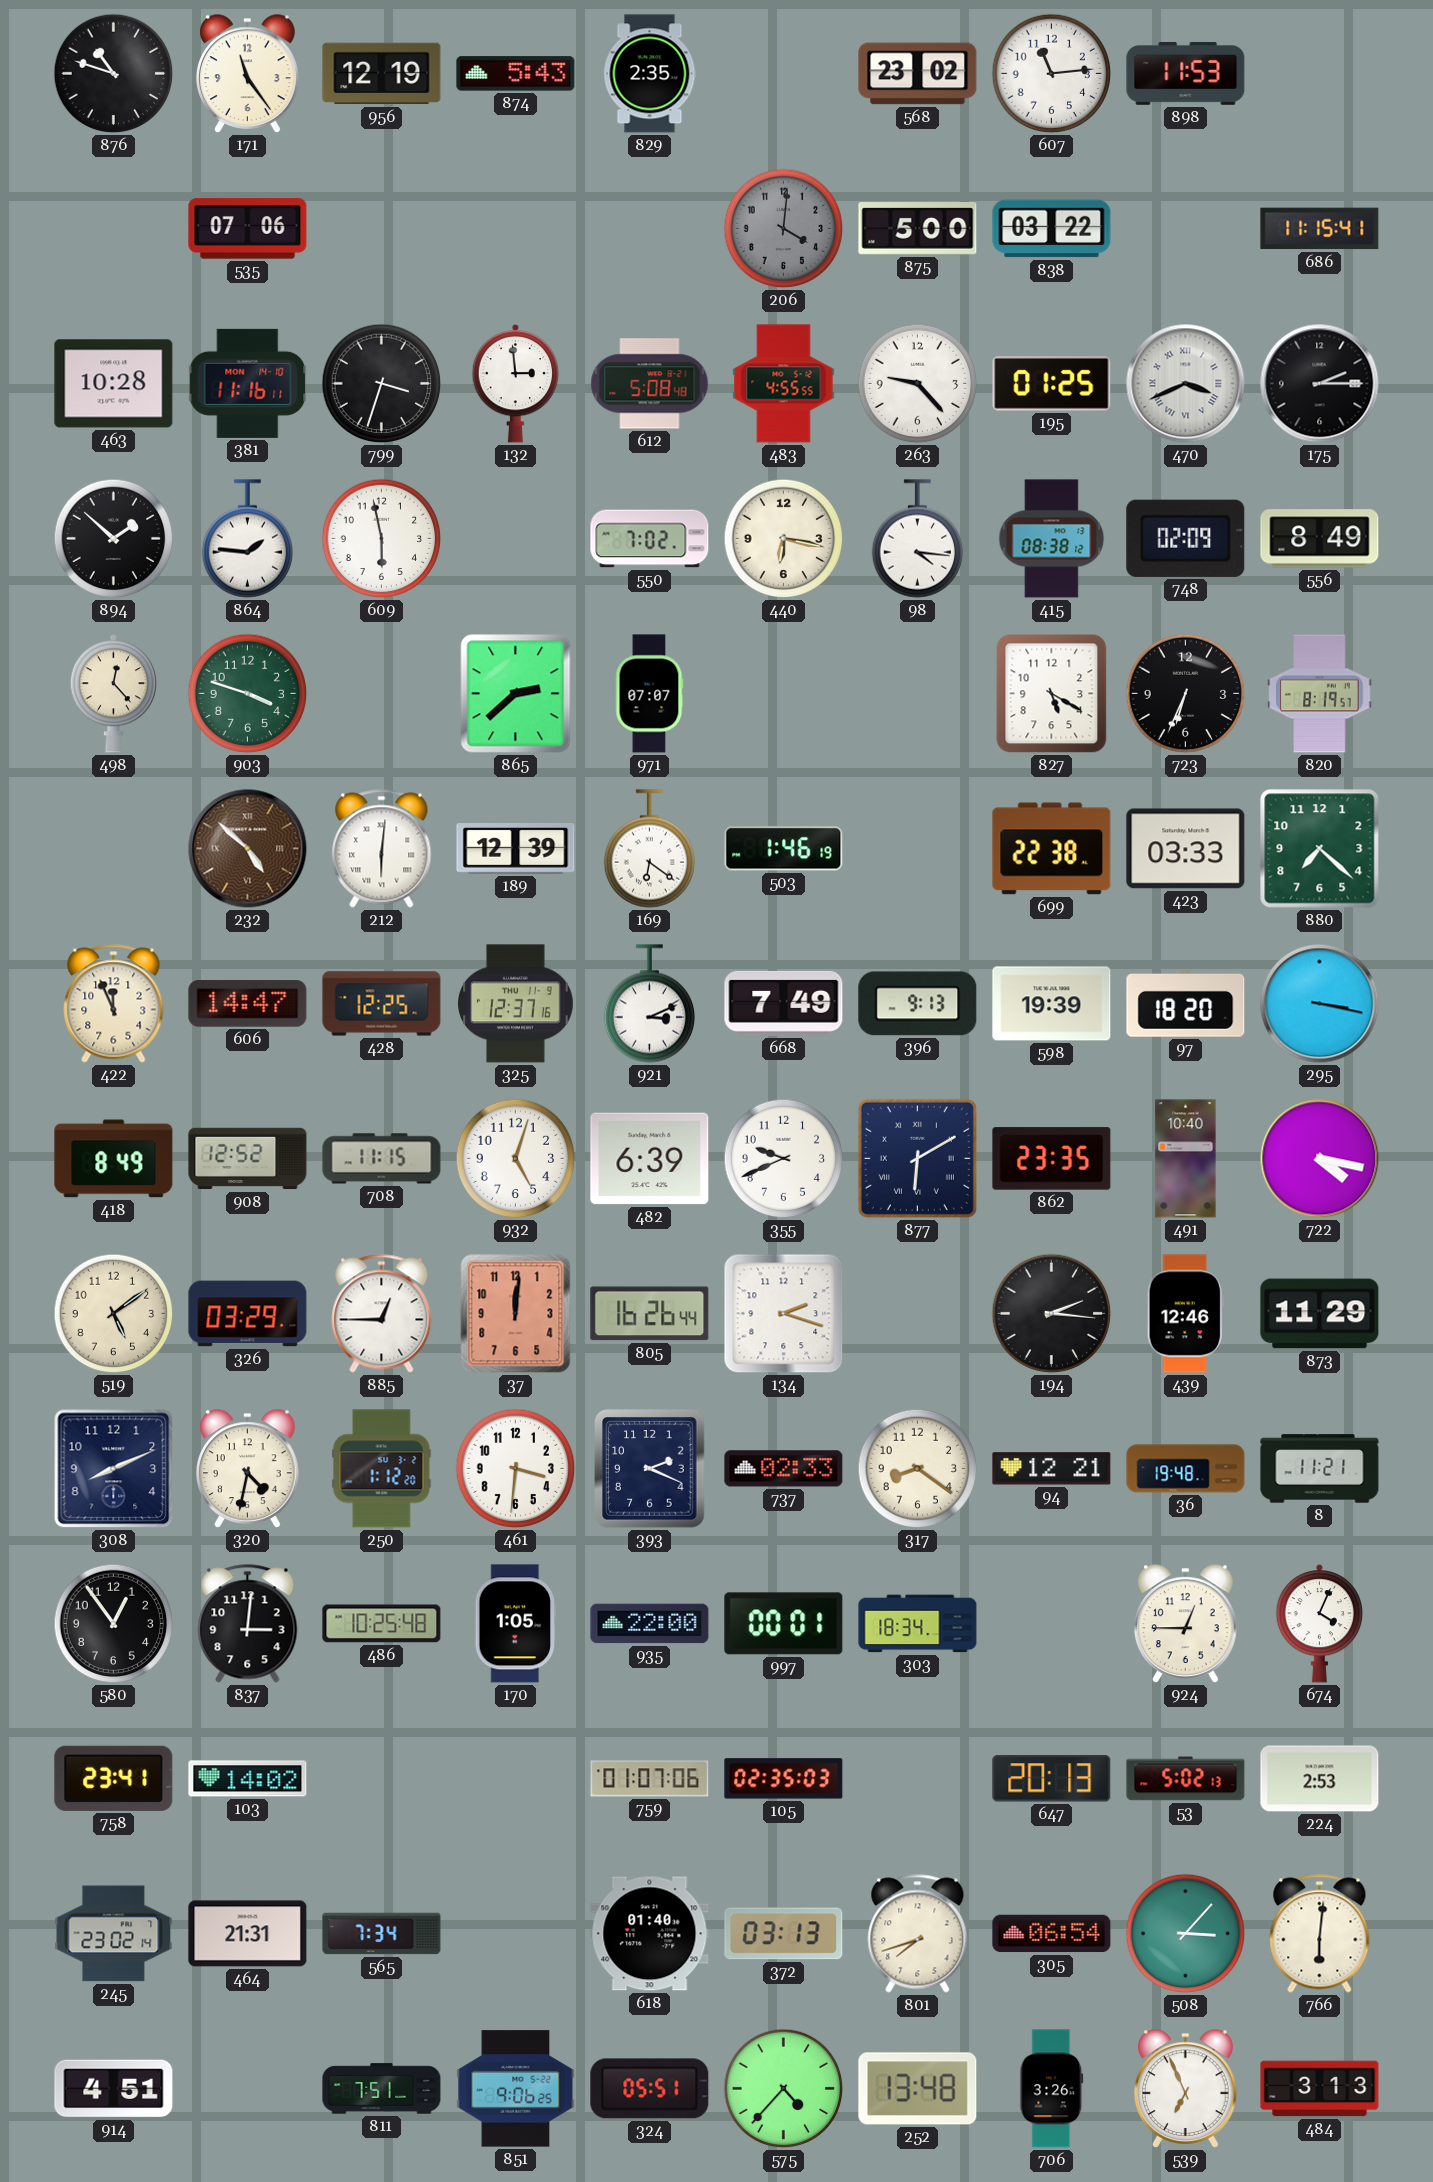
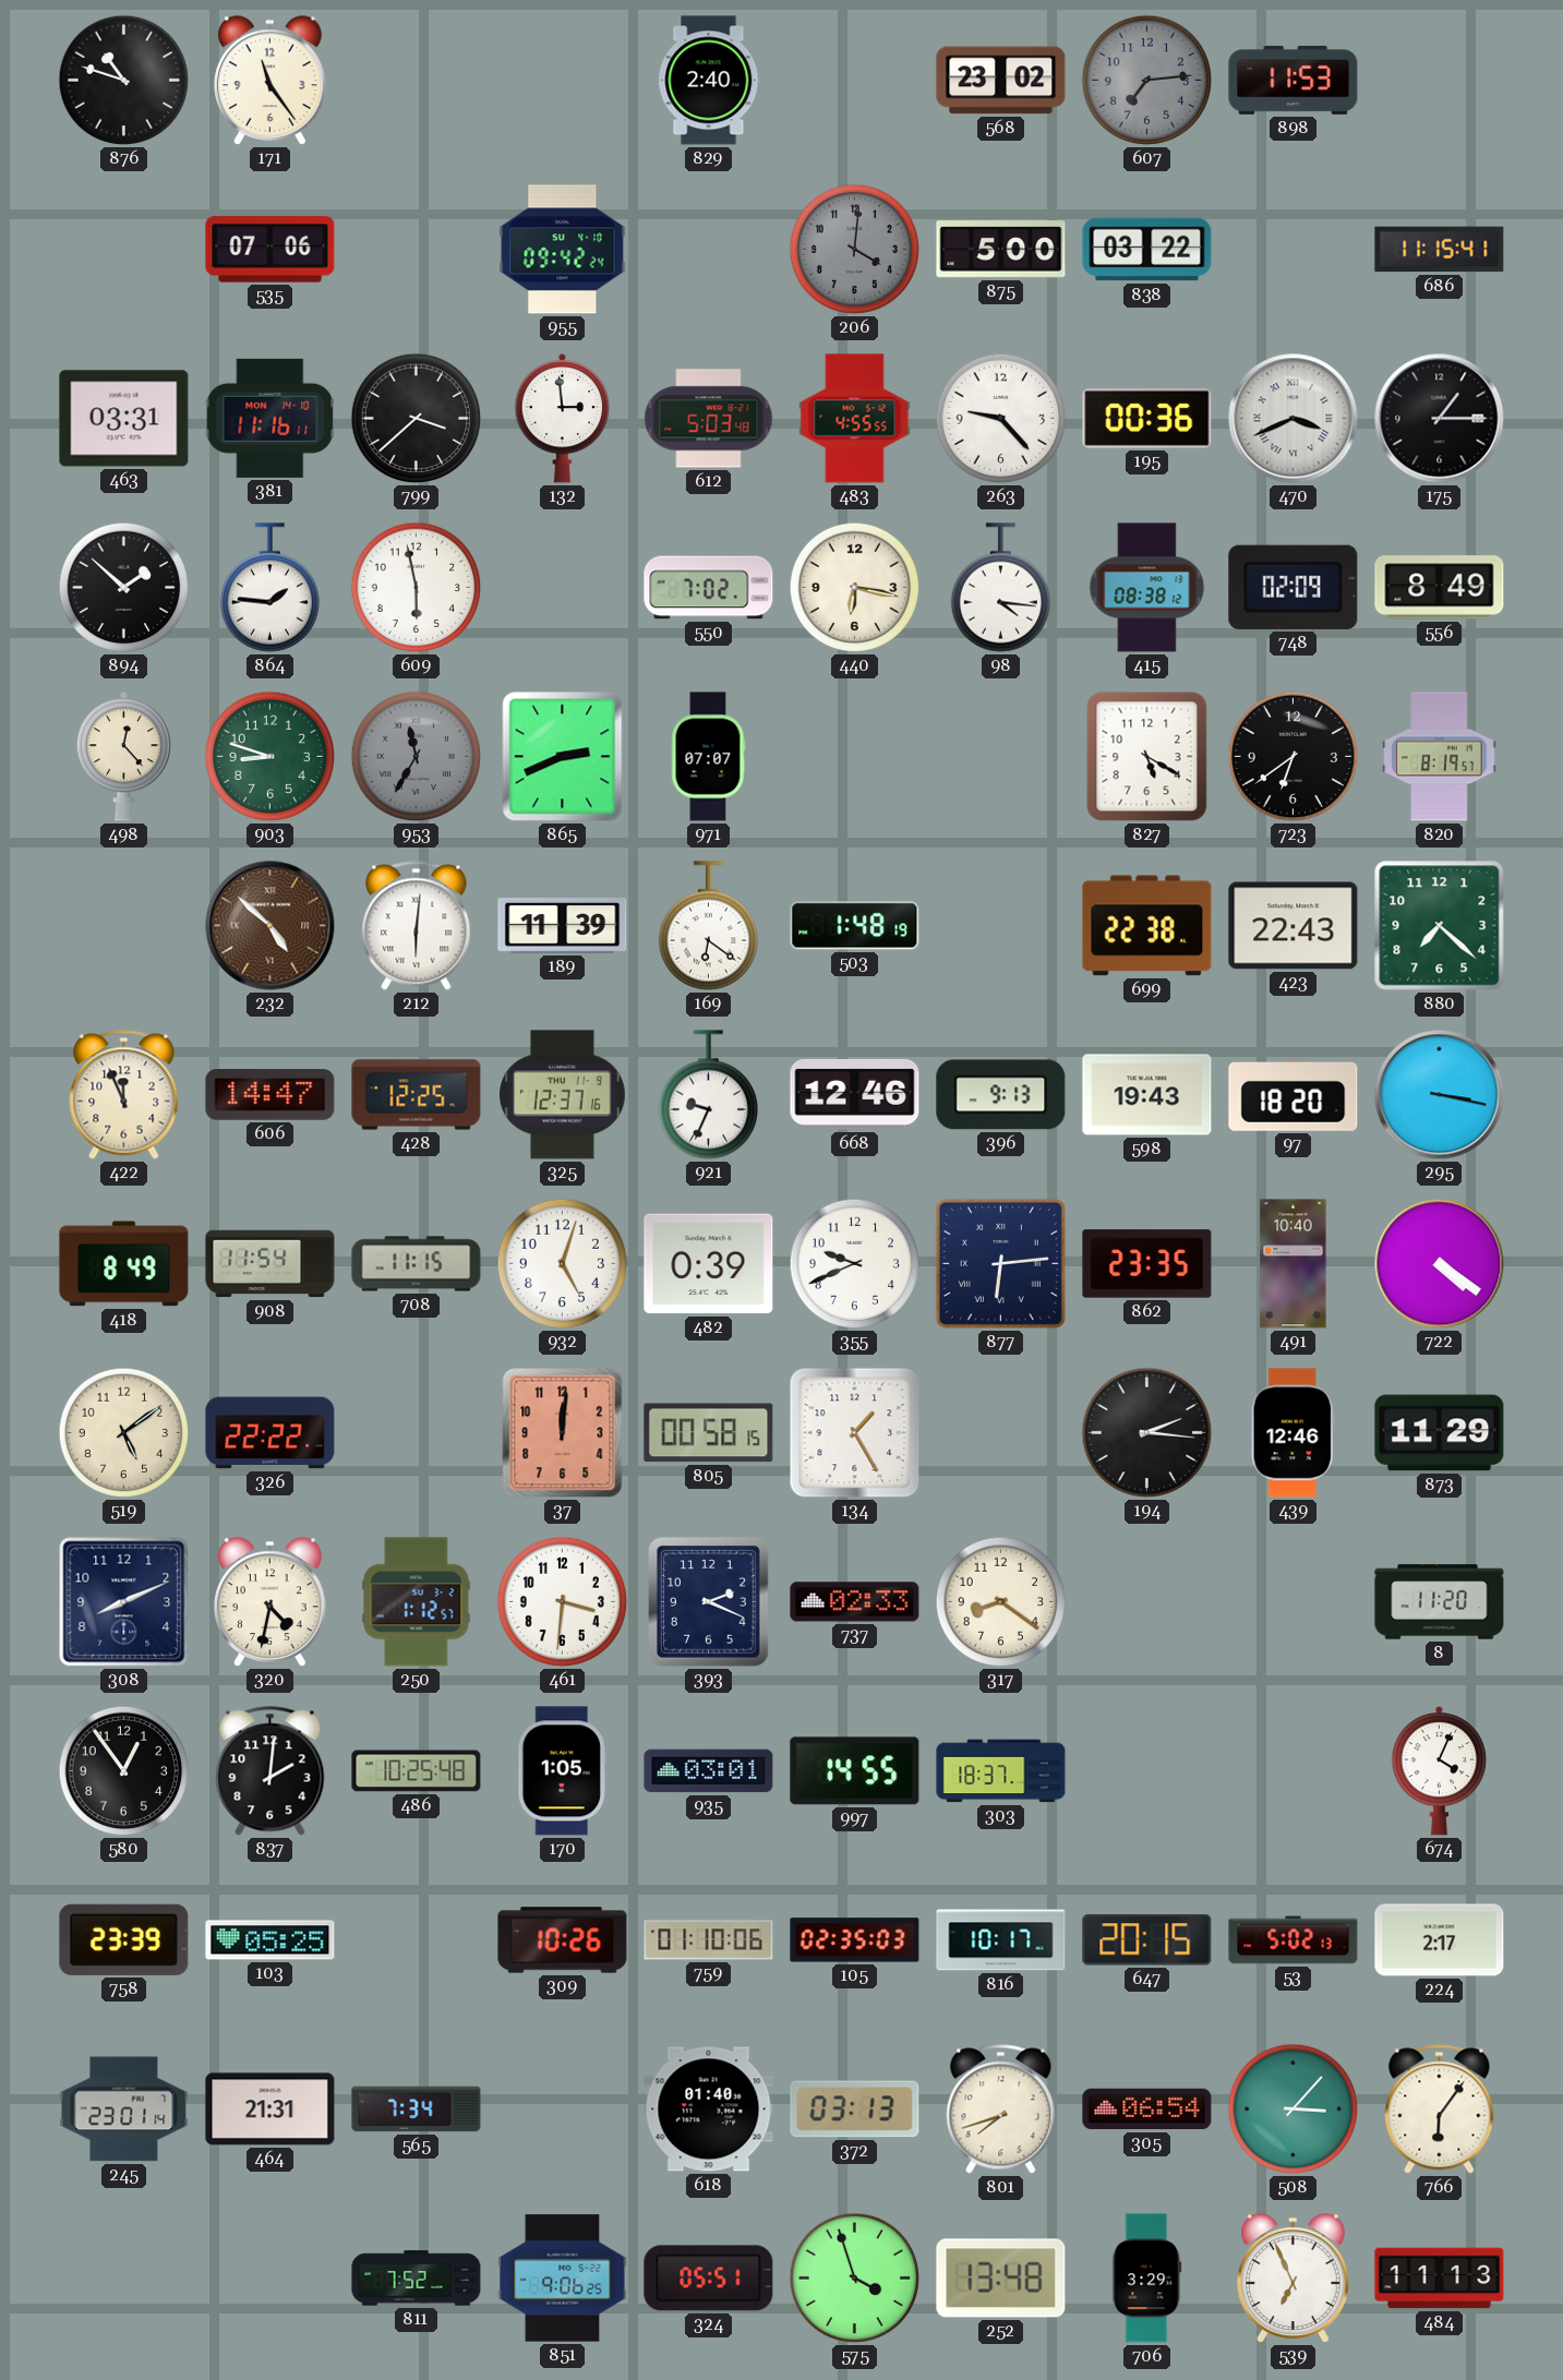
956: 12:19 -> none
874: 5:43 -> none
829: 2:35 -> 2:40
607: 11:14 -> 7:14
607 dial: white -> grey
955: none -> 09:42
463: 10:28 -> 03:31
799: 3:33 -> 3:38
612: 5:08 -> 5:03
195: 01:25 -> 00:36
175: 2:15 -> 1:15
903: 3:48 -> 8:48
953: none -> 11:35
865: 2:38 -> 2:41
723: 6:34 -> 6:39
189: 12:39 -> 11:39
503: 1:46 -> 1:48
423: 03:33 -> 22:43
921: 3:11 -> 9:34
668: 7:49 -> 12:46
598: 19:39 -> 19:43
908: 12:52 -> 11:54
482: 6:39 -> 0:39
877: 6:10 -> 6:14
722: 4:17 -> 4:21
326: 03:29 -> 22:22
885: 12:45 -> none
805: 16:26 -> 00:58
134: 2:18 -> 1:25
250: 1:12:20 -> 1:12:57
94: 12:21 -> none
36: 19:48 -> none
8: 11:21 -> 11:20
837: 3:01 -> 2:01
935: 22:00 -> 03:01
997: 00:01 -> 14:55
303: 18:34 -> 18:37
924: 12:45 -> none
758: 23:41 -> 23:39
103: 14:02 -> 05:25
309: none -> 10:26
759: 01:07 -> 01:10
816: none -> 10:17
647: 20:13 -> 20:15
224: 2:53 -> 2:17
245: 23:02 -> 23:01
766: 6:01 -> 6:06
914: 4:51 -> none
811: 7:51 -> 7:52
575: 4:37 -> 3:57
706: 3:26 -> 3:29
484: 3:13 -> 11:13
